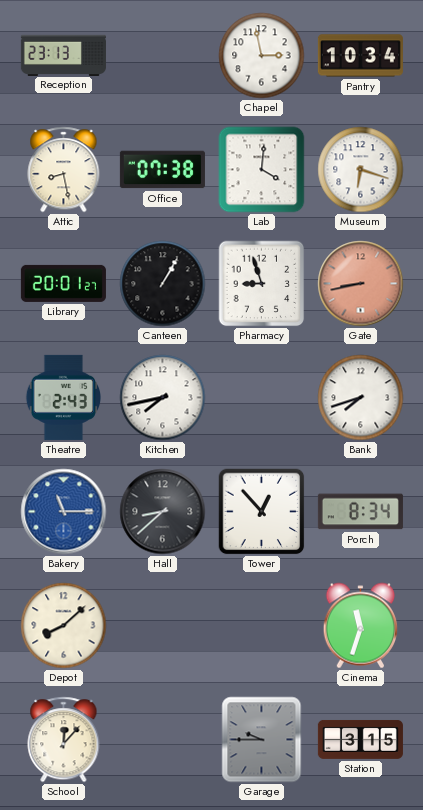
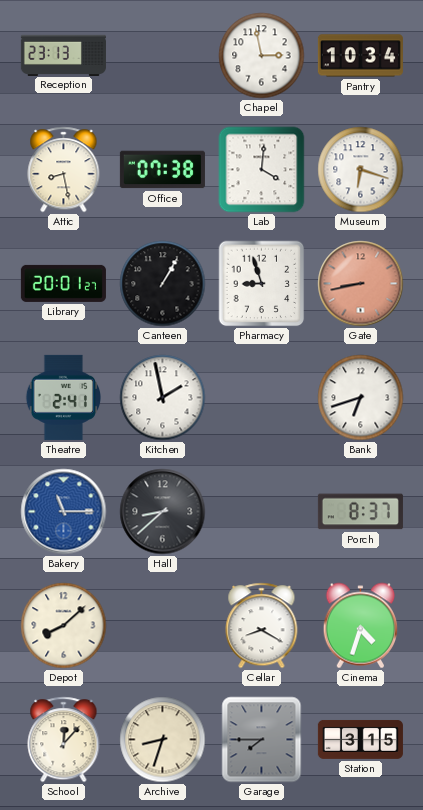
Theatre: 2:43 -> 2:41
Kitchen: 7:43 -> 1:58
Bank: 7:42 -> 6:42
Tower: 12:53 -> none
Porch: 8:34 -> 8:37
Cellar: none -> 8:20
Cinema: 11:33 -> 4:33
Archive: none -> 8:33
Garage: 9:45 -> 7:45
